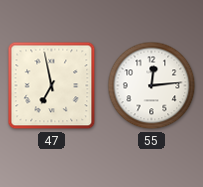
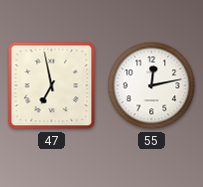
55: 12:14 -> 12:13
